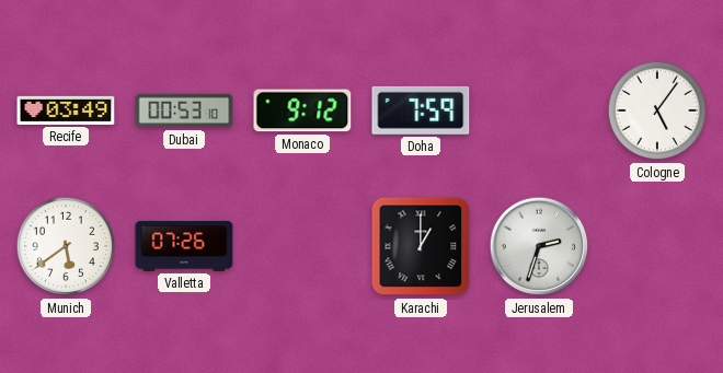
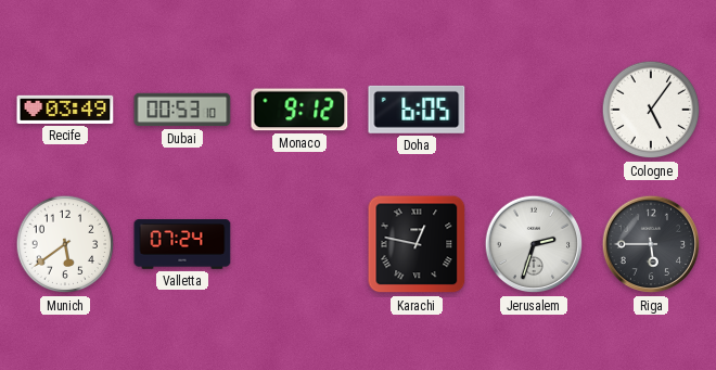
Doha: 7:59 -> 6:05
Valletta: 07:26 -> 07:24
Karachi: 1:00 -> 12:47
Riga: none -> 5:45
